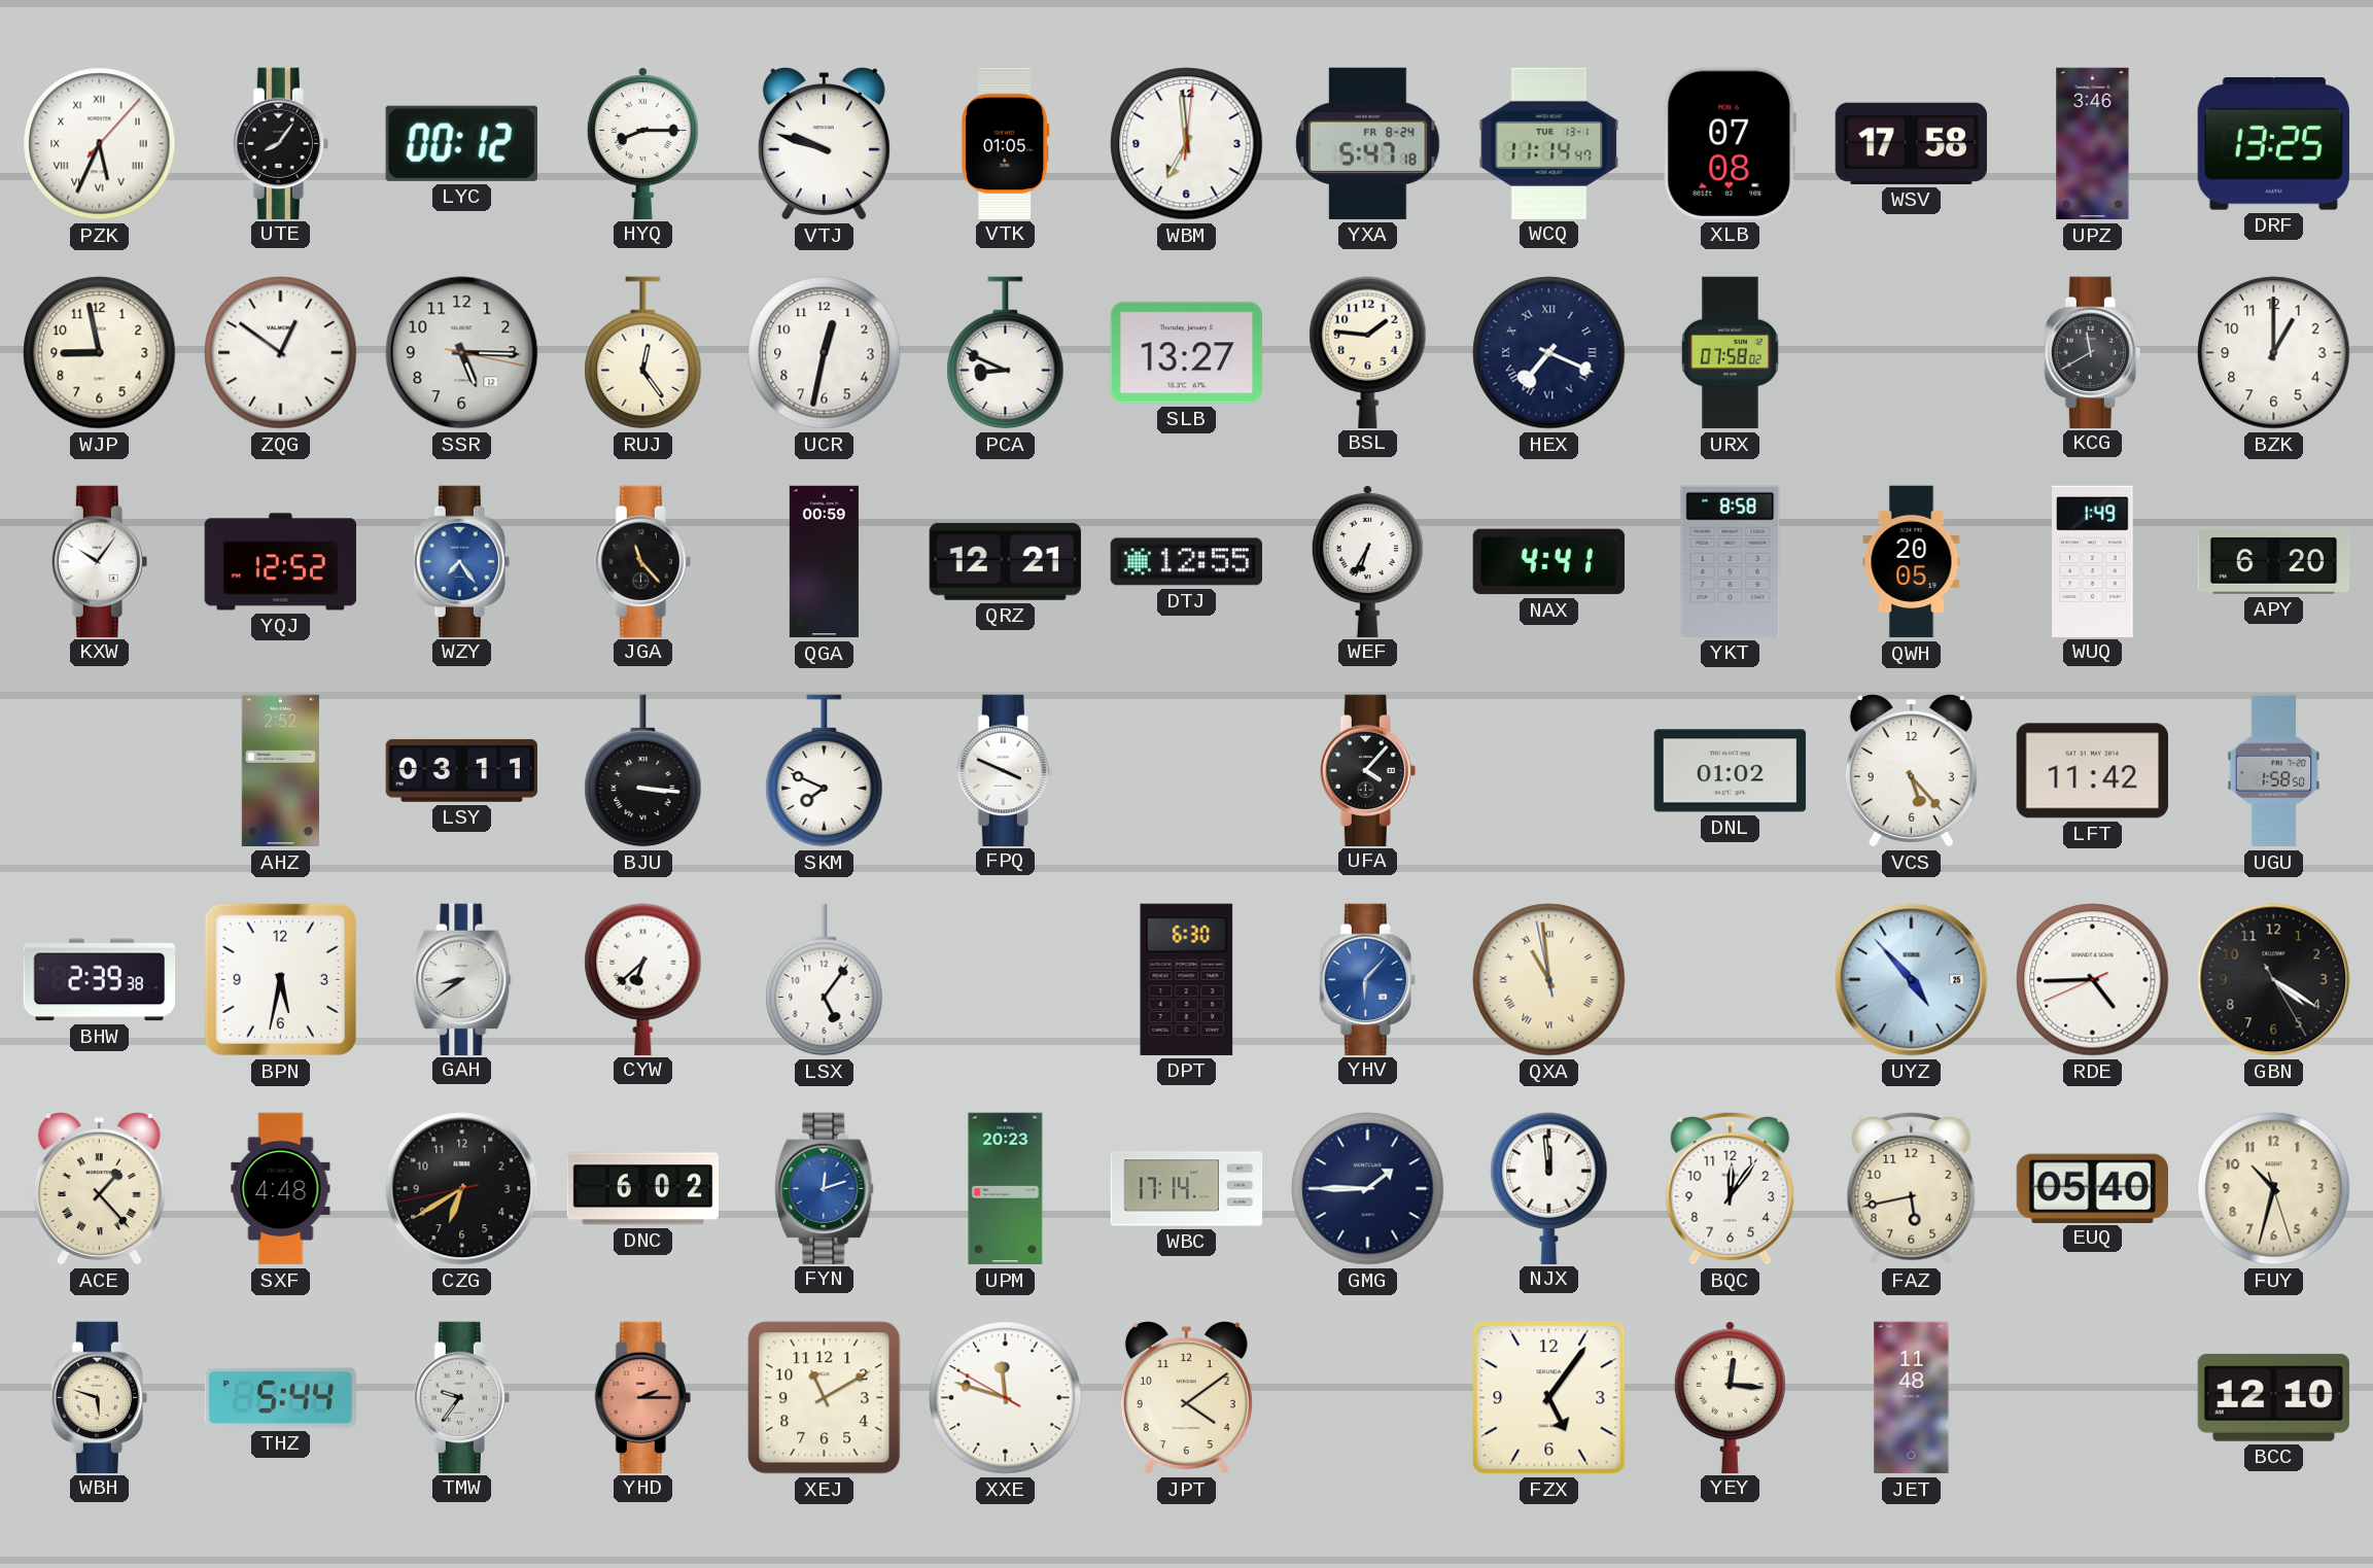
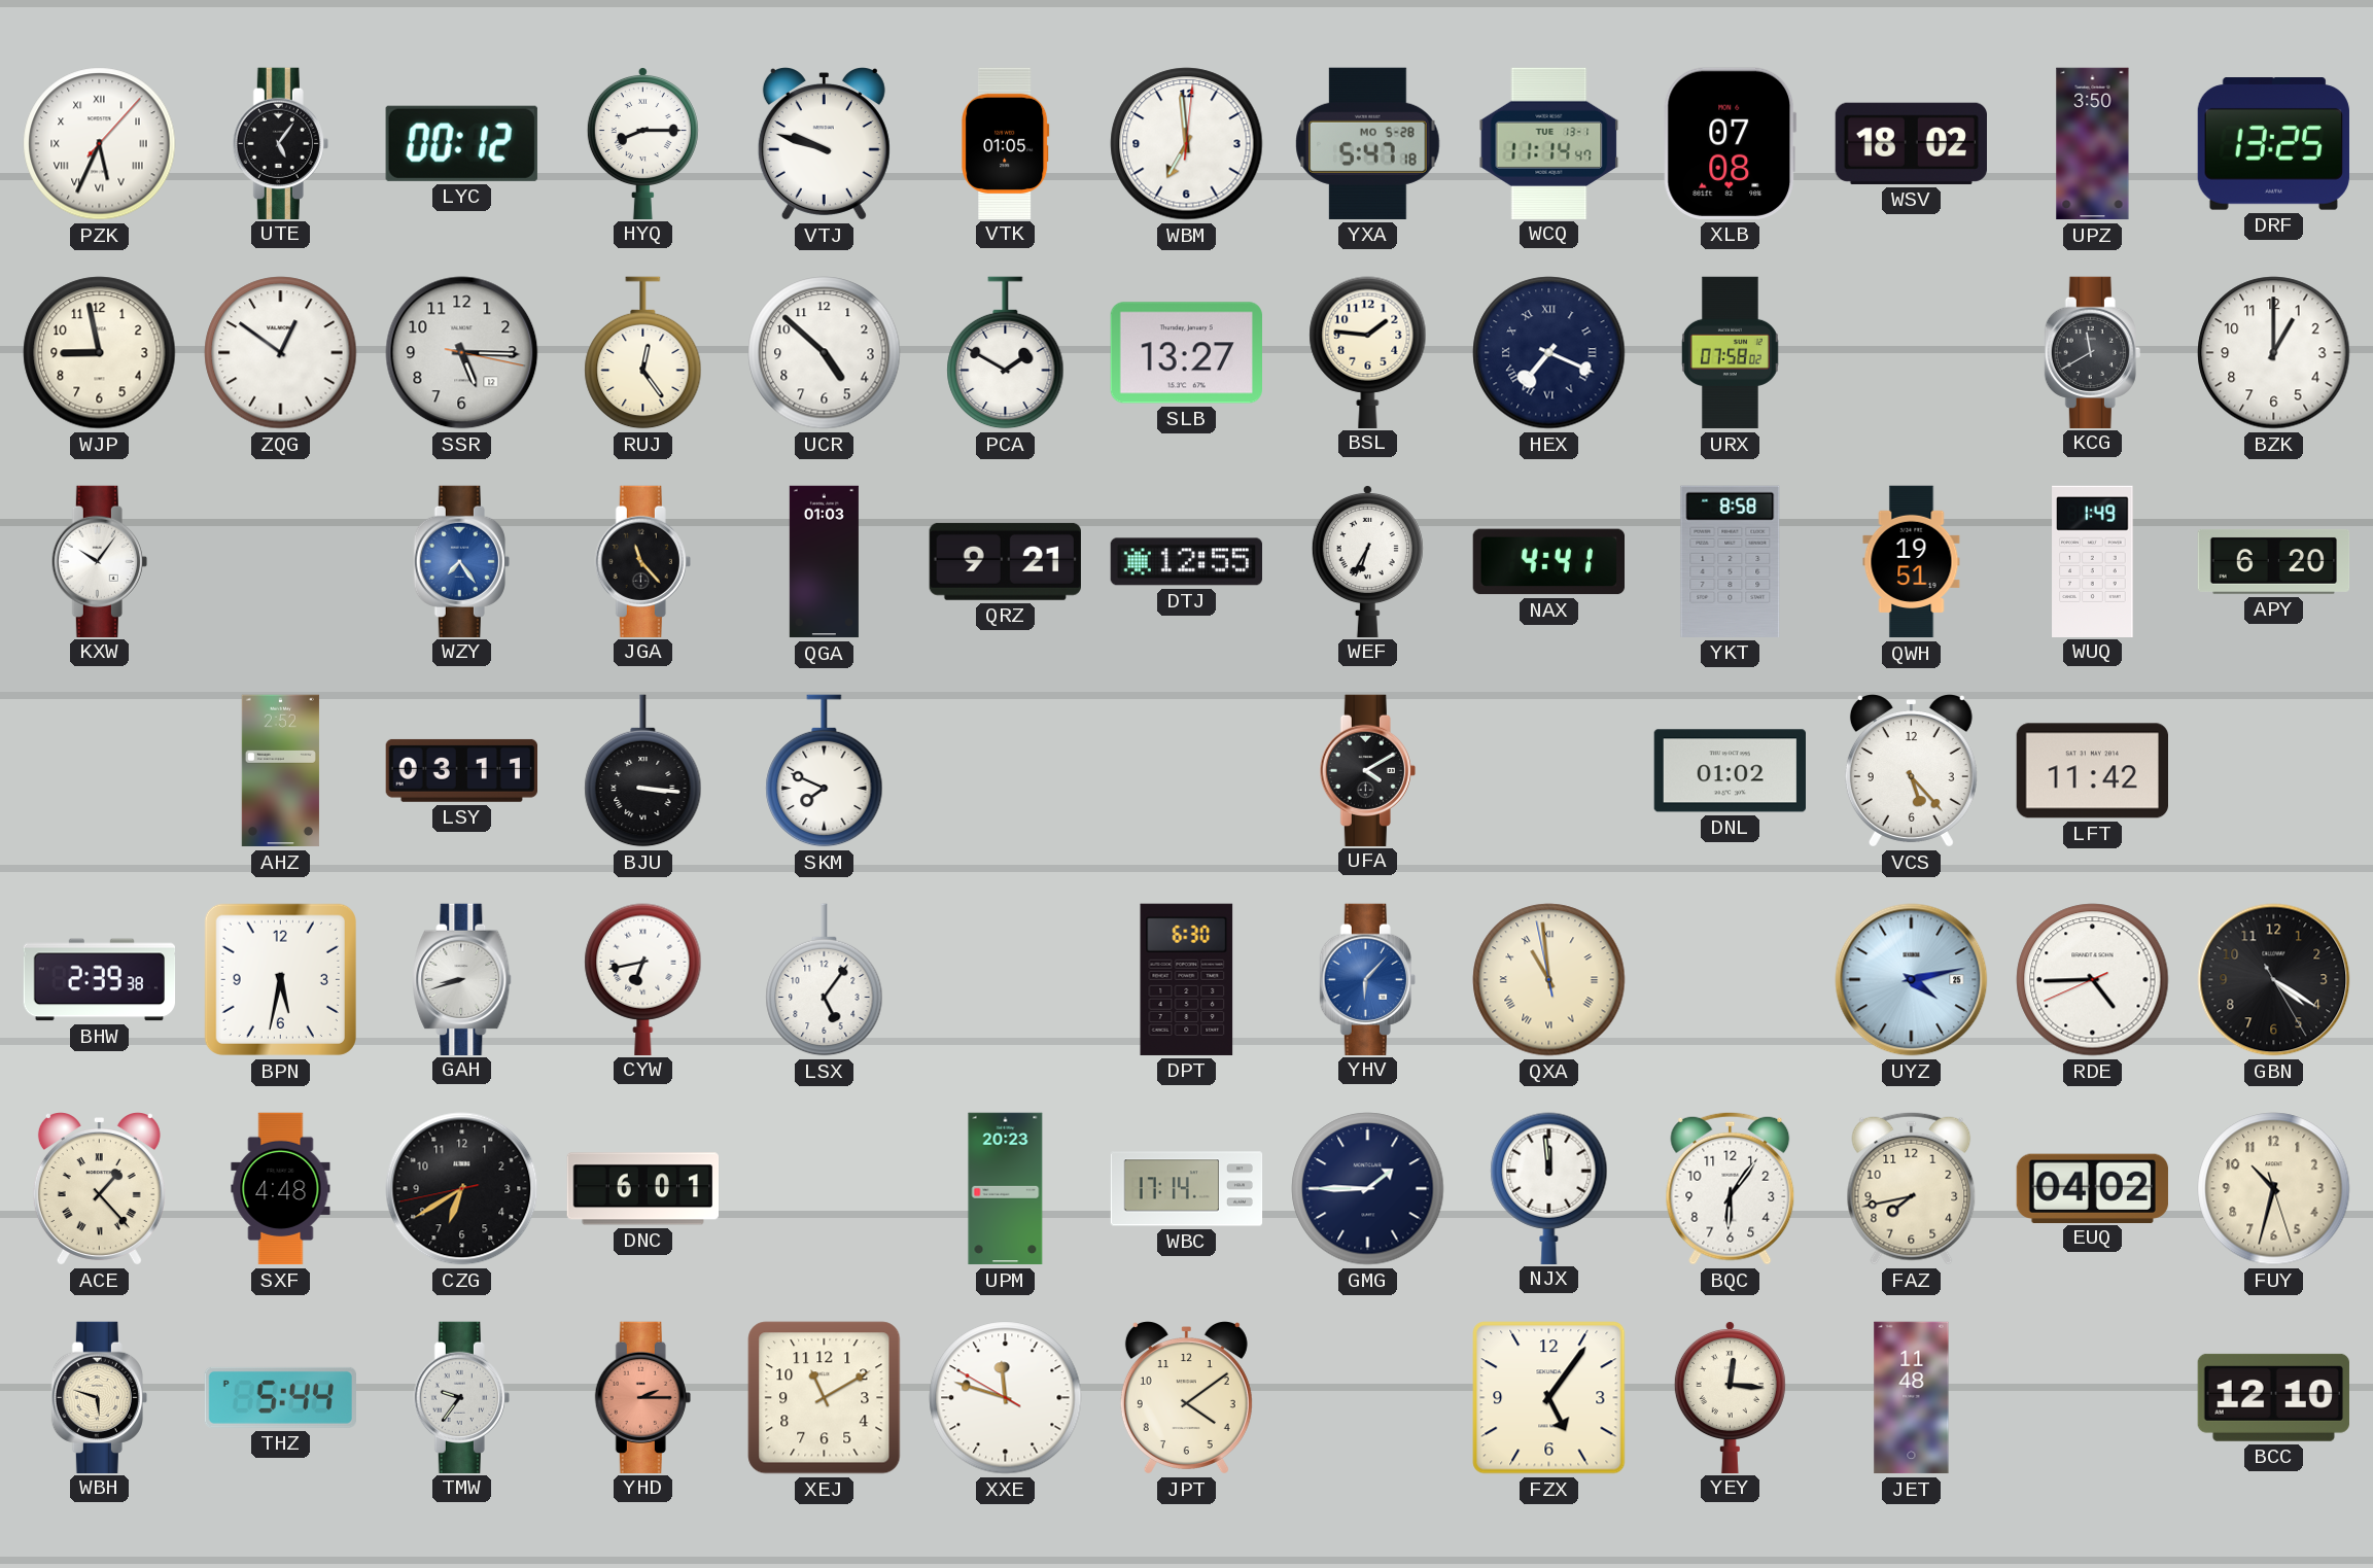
UTE: 8:06 -> 5:06
YXA date: FR 8-24 -> MO 5-28
WSV: 17:58 -> 18:02
UPZ: 3:46 -> 3:50
UCR: 12:32 -> 4:52
PCA: 8:49 -> 1:50
YQJ: 12:52 -> none
QGA: 00:59 -> 01:03
QRZ: 12:21 -> 9:21
QWH: 20:05 -> 19:51
FPQ: 3:49 -> none
UFA: 4:07 -> 4:10
UGU: 1:58 -> none
GAH: 8:39 -> 8:42
CYW: 6:38 -> 6:43
UYZ: 4:53 -> 4:13
DNC: 6:02 -> 6:01
FYN: 12:12 -> none
BQC: 12:06 -> 6:06
FAZ: 5:43 -> 7:43
EUQ: 05:40 -> 04:02
